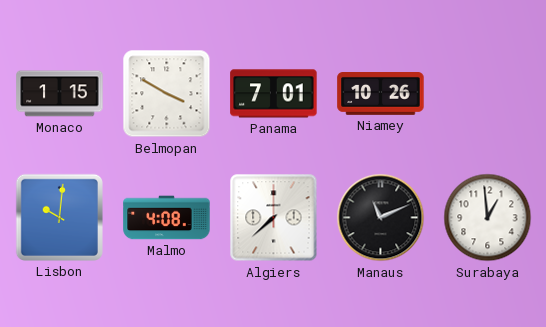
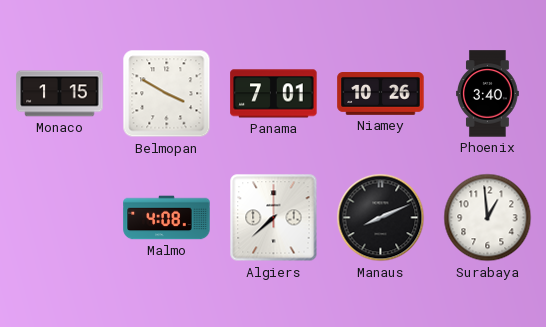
Phoenix: none -> 3:40
Lisbon: 10:01 -> none
Manaus: 11:11 -> 8:11
